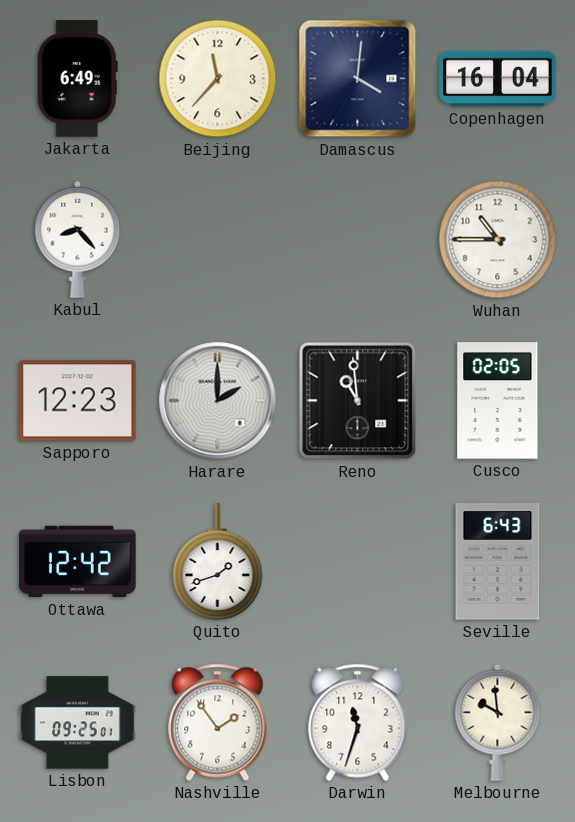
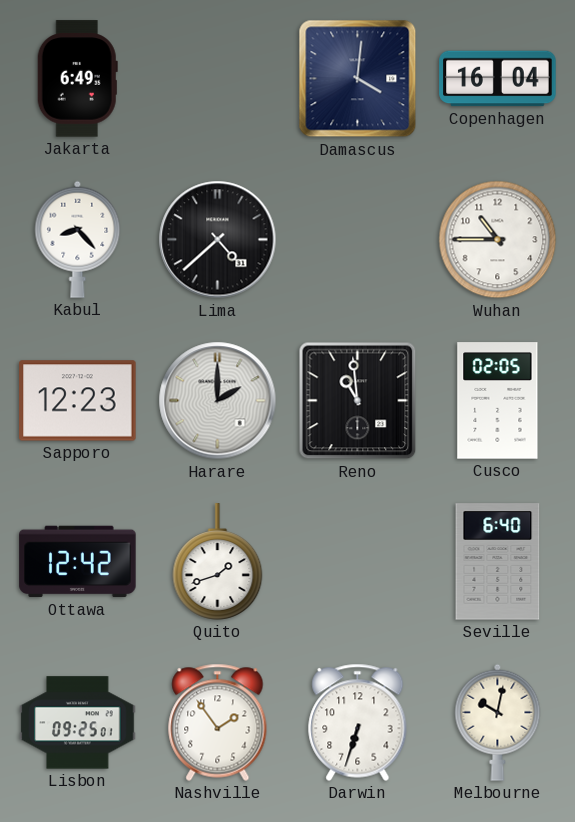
Beijing: 11:37 -> none
Lima: none -> 4:38
Seville: 6:43 -> 6:40
Darwin: 11:33 -> 6:33
Melbourne: 9:59 -> 10:02
